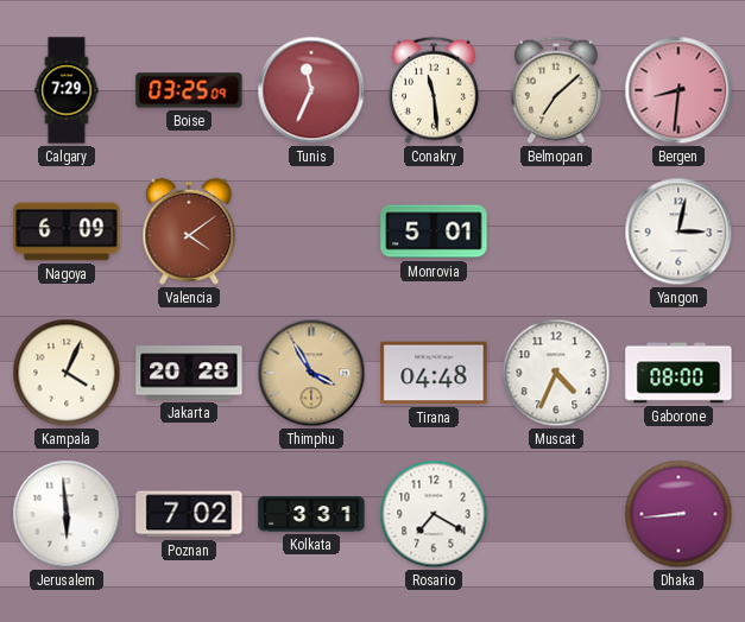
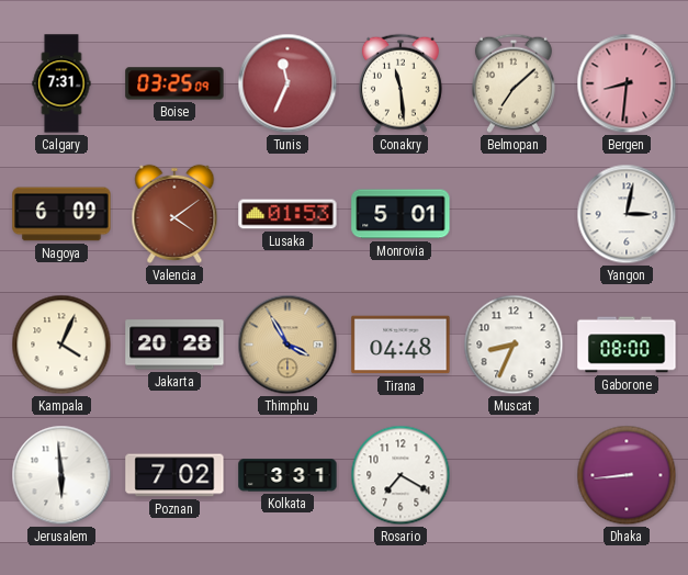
Calgary: 7:29 -> 7:31
Lusaka: none -> 01:53
Muscat: 4:34 -> 8:34
